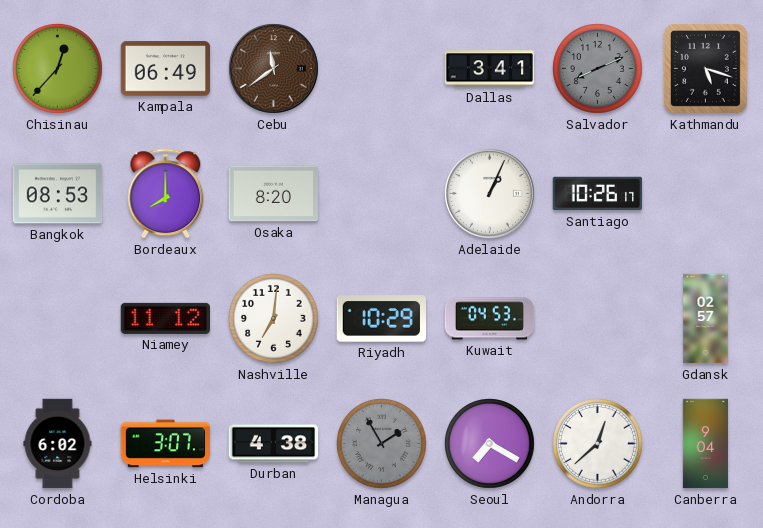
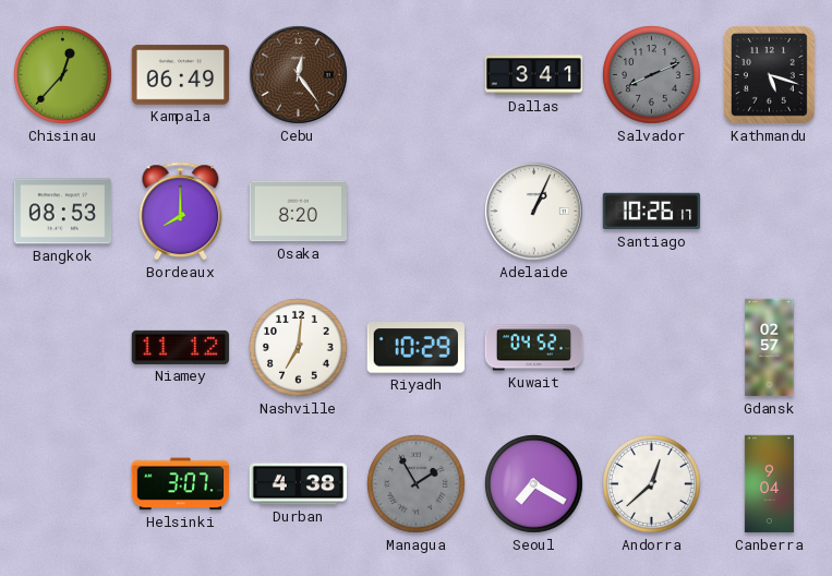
Cebu: 11:39 -> 12:24
Kuwait: 04:53 -> 04:52
Cordoba: 6:02 -> none
